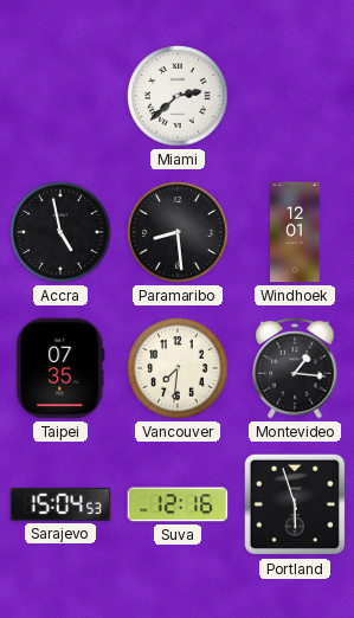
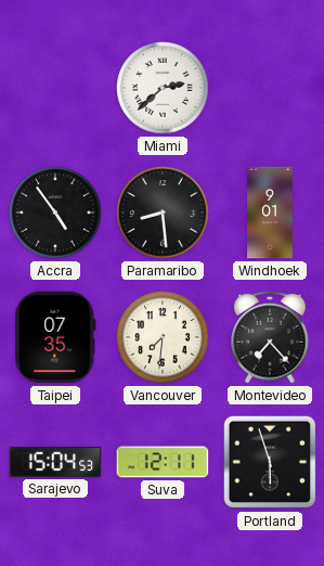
Accra: 4:58 -> 4:54
Windhoek: 12:01 -> 9:01
Montevideo: 1:16 -> 7:23
Suva: 12:16 -> 12:11
